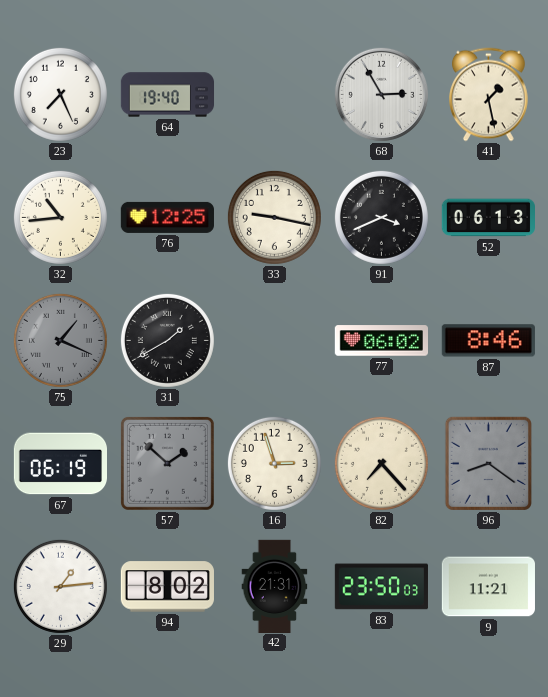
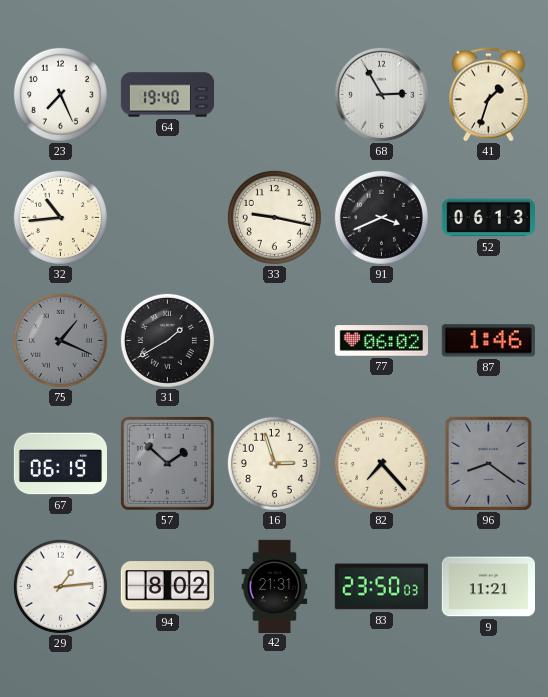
41: 1:28 -> 1:33
76: 12:25 -> none
87: 8:46 -> 1:46
